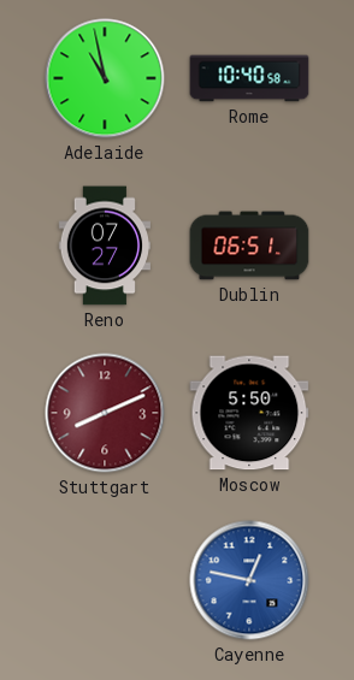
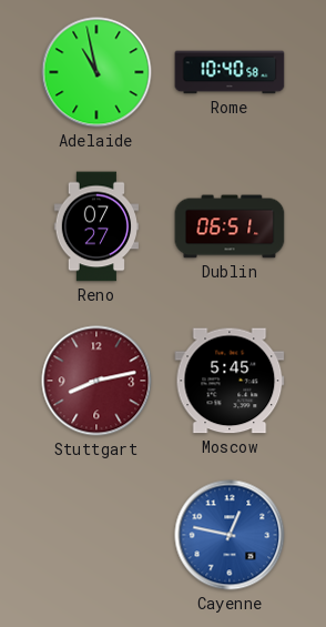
Stuttgart: 8:11 -> 8:13
Moscow: 5:50 -> 5:45
